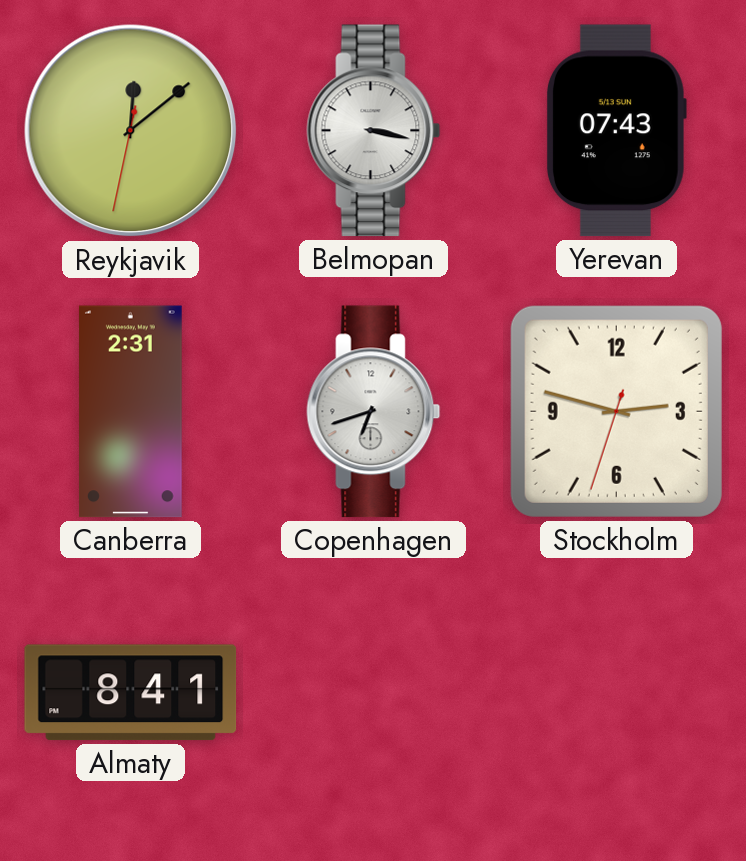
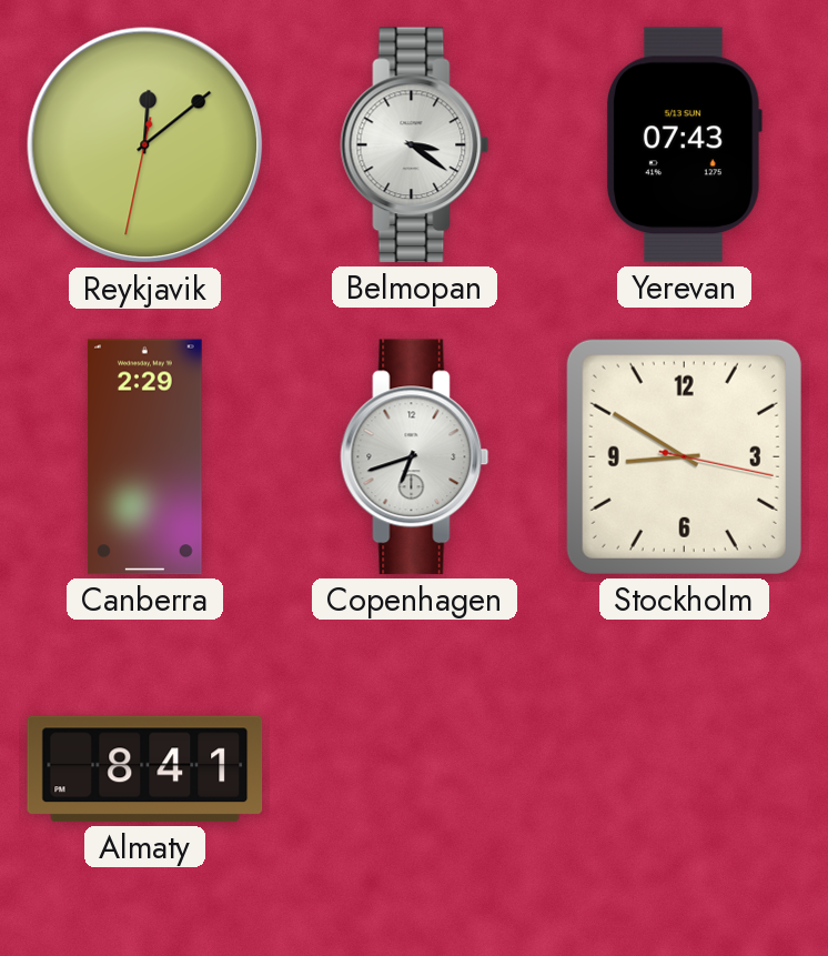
Belmopan: 3:17 -> 3:21
Canberra: 2:31 -> 2:29
Stockholm: 2:47 -> 8:50
